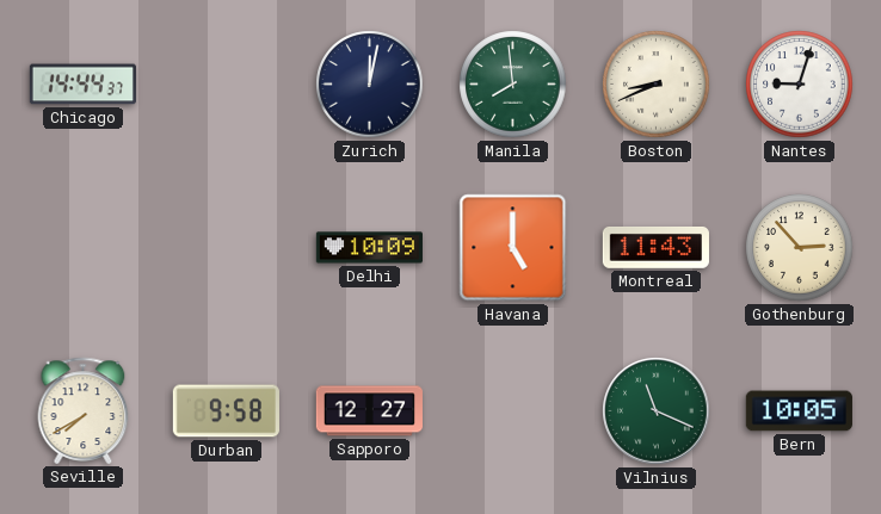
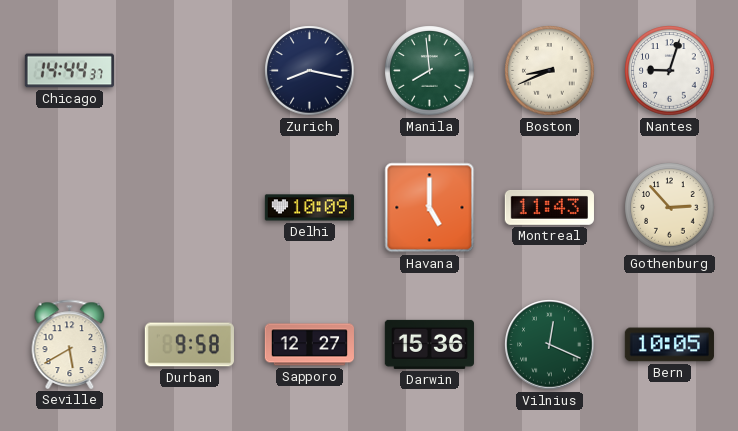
Zurich: 12:02 -> 8:17
Seville: 7:40 -> 5:40
Darwin: none -> 15:36
Vilnius: 11:19 -> 12:19
